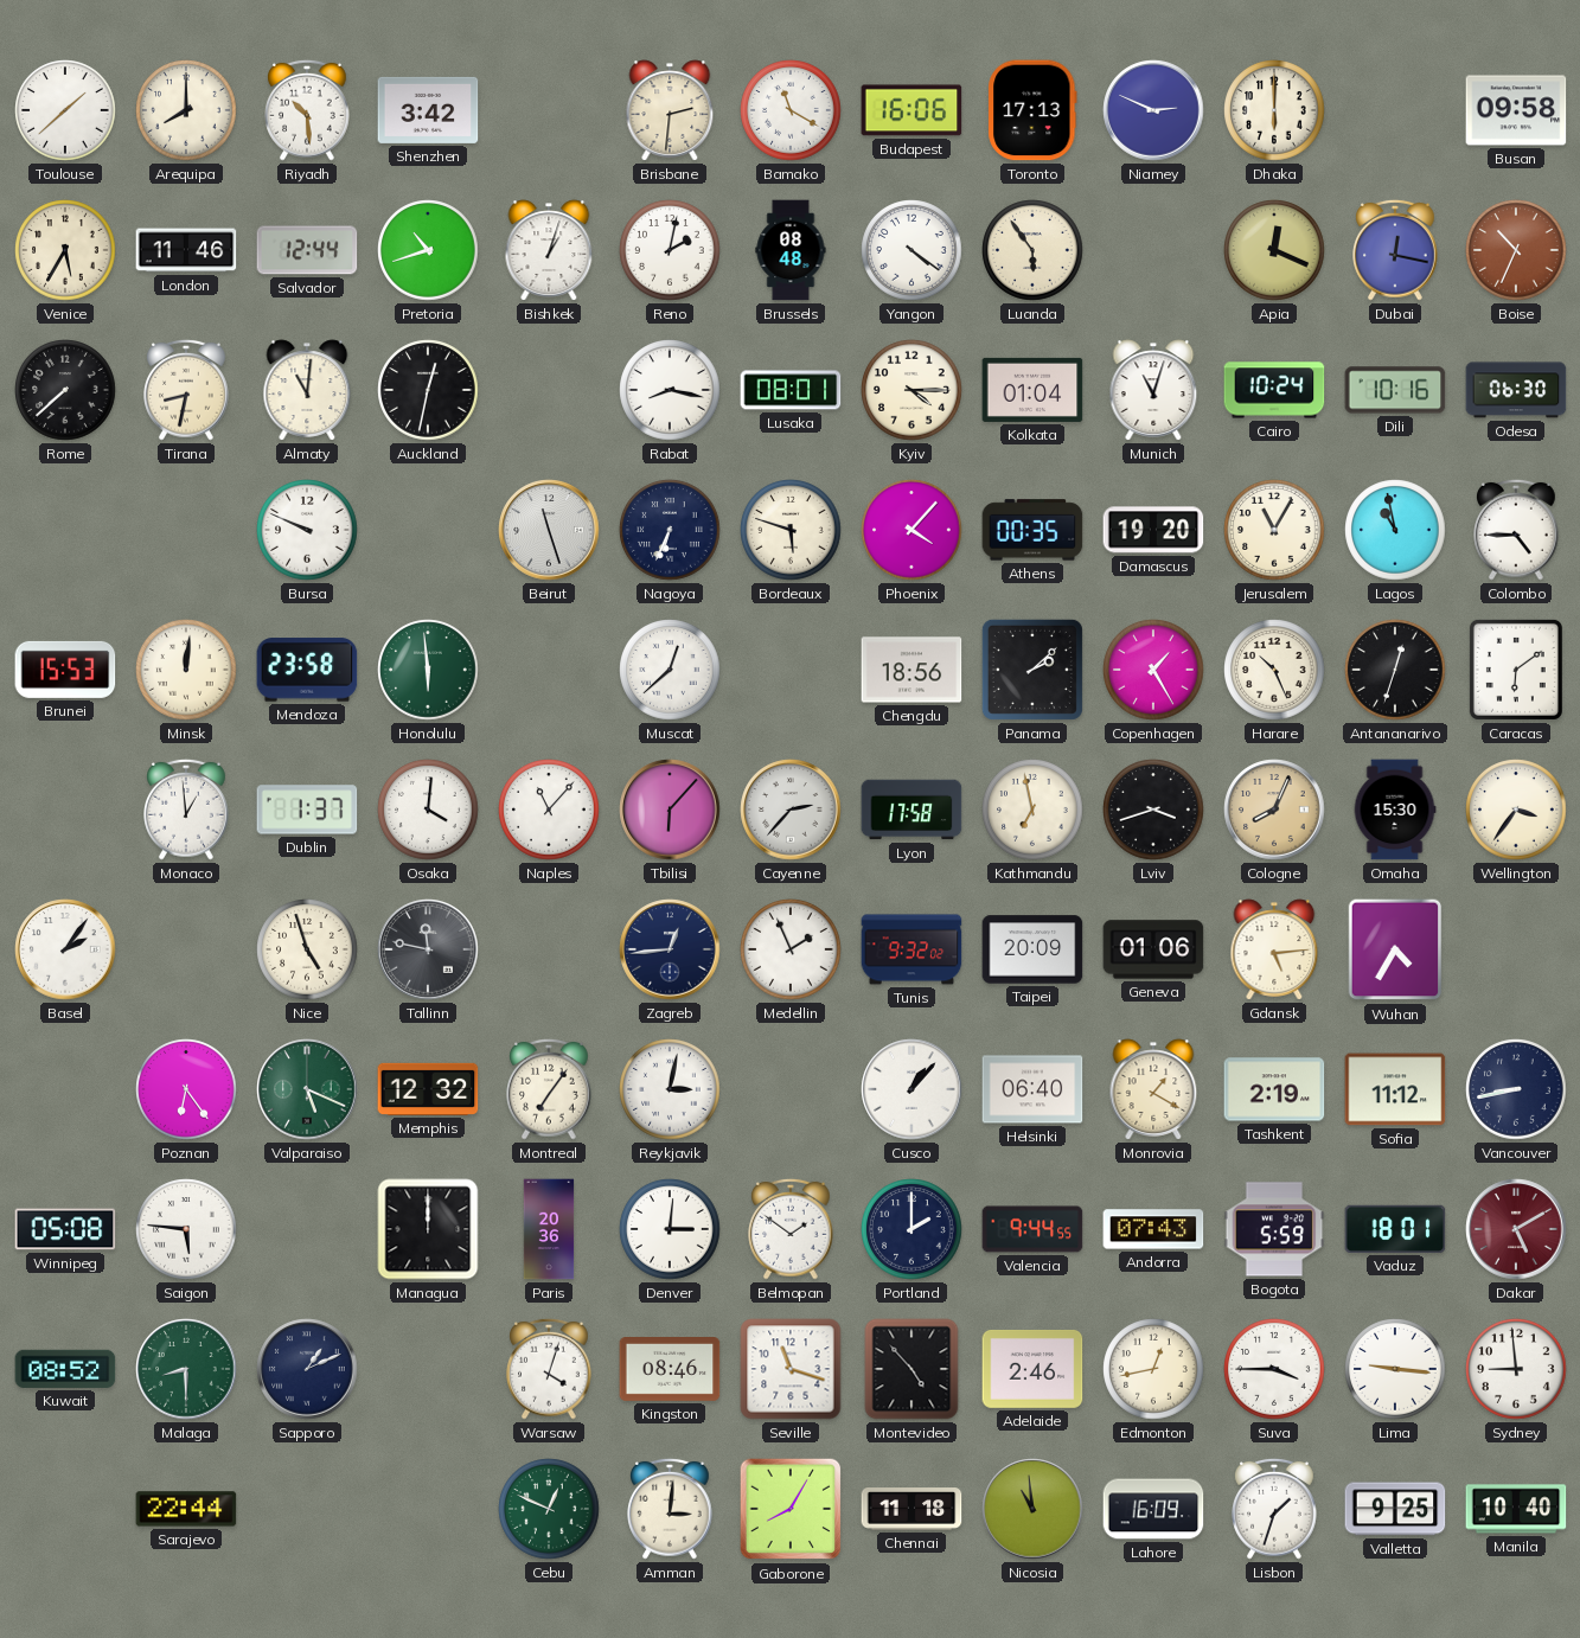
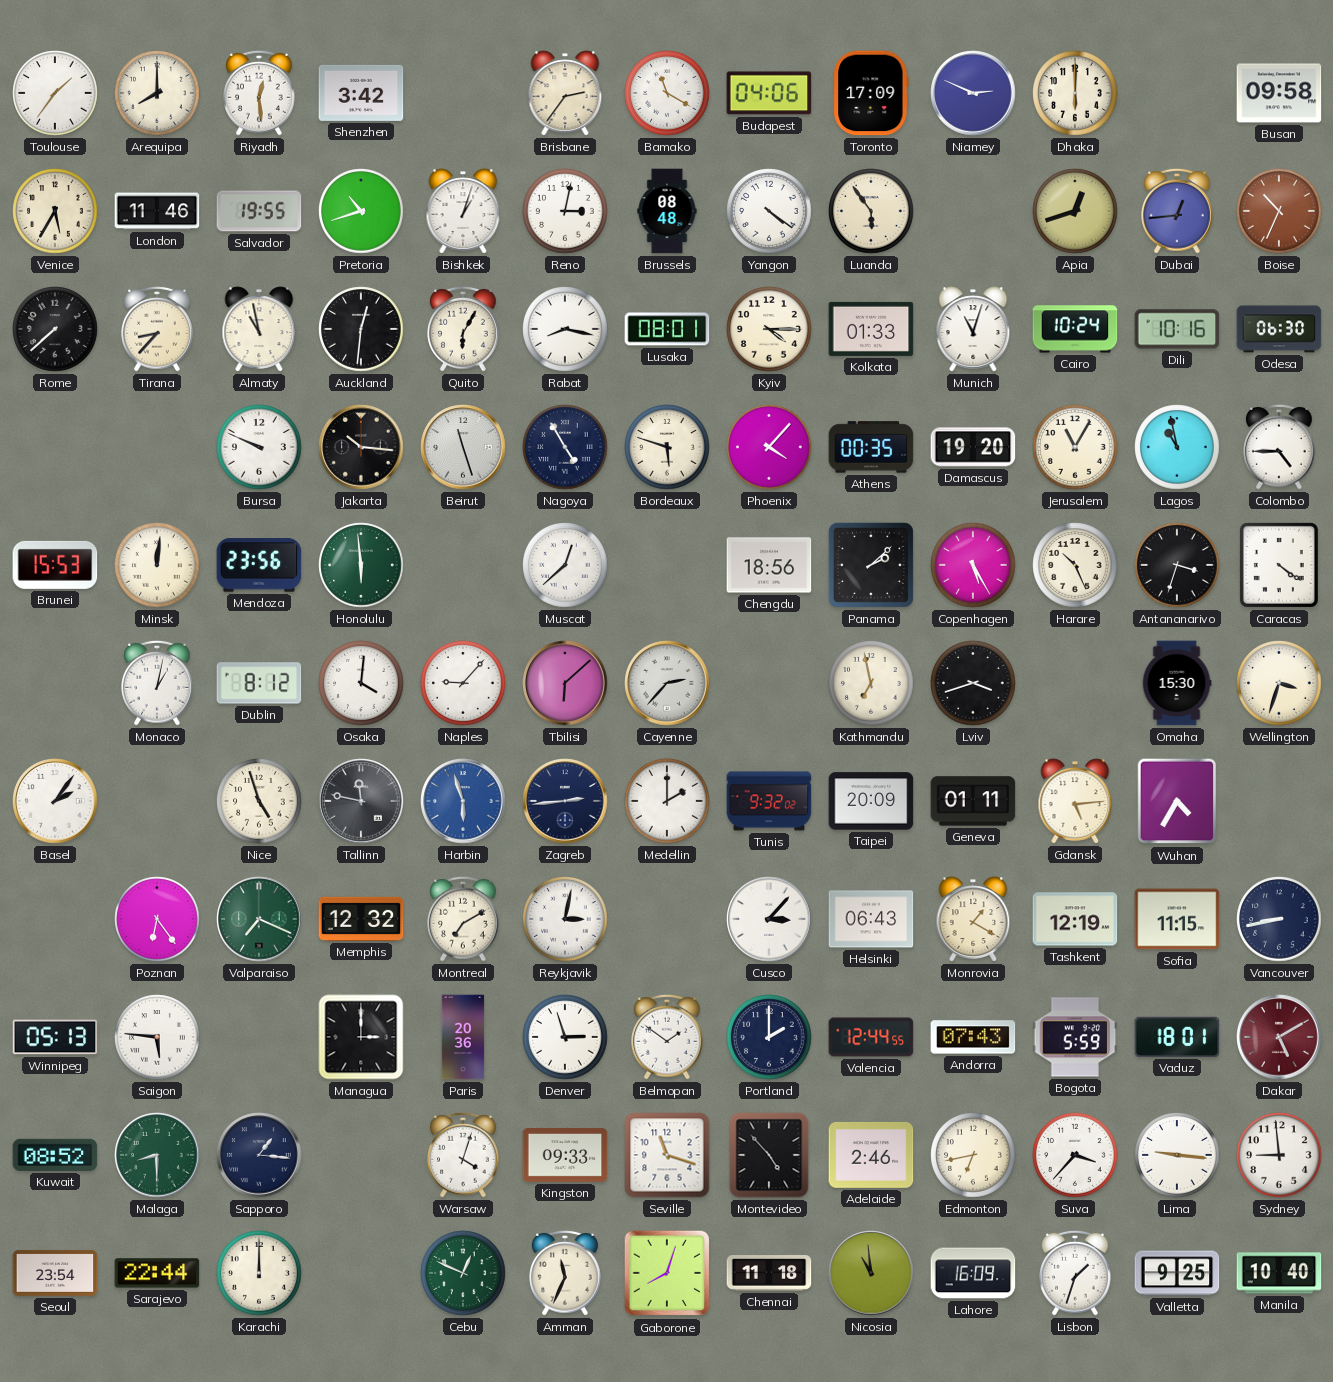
Toulouse: 1:38 -> 1:36
Riyadh: 10:29 -> 12:29
Brisbane: 2:31 -> 2:36
Budapest: 16:06 -> 04:06
Toronto: 17:13 -> 17:09
Salvador: 12:44 -> 19:55
Reno: 2:02 -> 3:02
Apia: 12:19 -> 12:42
Dubai: 12:17 -> 12:44
Tirana: 8:32 -> 8:37
Almaty: 11:01 -> 10:58
Auckland: 12:32 -> 12:31
Quito: none -> 6:05
Kolkata: 01:04 -> 01:33
Jakarta: none -> 10:16
Nagoya: 6:34 -> 4:55
Mendoza: 23:58 -> 23:56
Copenhagen: 1:25 -> 5:25
Antananarivo: 12:33 -> 3:33
Caracas: 6:09 -> 4:21
Monaco: 12:59 -> 1:02
Dublin: 1:37 -> 8:12
Naples: 11:07 -> 9:07
Tbilisi: 6:07 -> 6:08
Lyon: 17:58 -> none
Cologne: 8:04 -> none
Wellington: 3:36 -> 3:33
Harbin: none -> 5:57
Zagreb: 12:44 -> 2:44
Medellin: 1:56 -> 2:00
Geneva: 01:06 -> 01:11
Valparaiso: 5:19 -> 7:19
Montreal: 7:06 -> 7:10
Cusco: 1:07 -> 3:07
Helsinki: 06:40 -> 06:43
Tashkent: 2:19 -> 12:19
Sofia: 11:12 -> 11:15
Winnipeg: 05:08 -> 05:13
Managua: 12:00 -> 3:00
Denver: 3:01 -> 2:57
Valencia: 9:44 -> 12:44
Sapporo: 1:11 -> 1:16
Kingston: 08:46 -> 09:33
Edmonton: 12:43 -> 6:43
Suva: 3:45 -> 3:37
Seoul: none -> 23:54
Karachi: none -> 12:00
Amman: 3:01 -> 11:34
Gaborone: 8:05 -> 8:03
